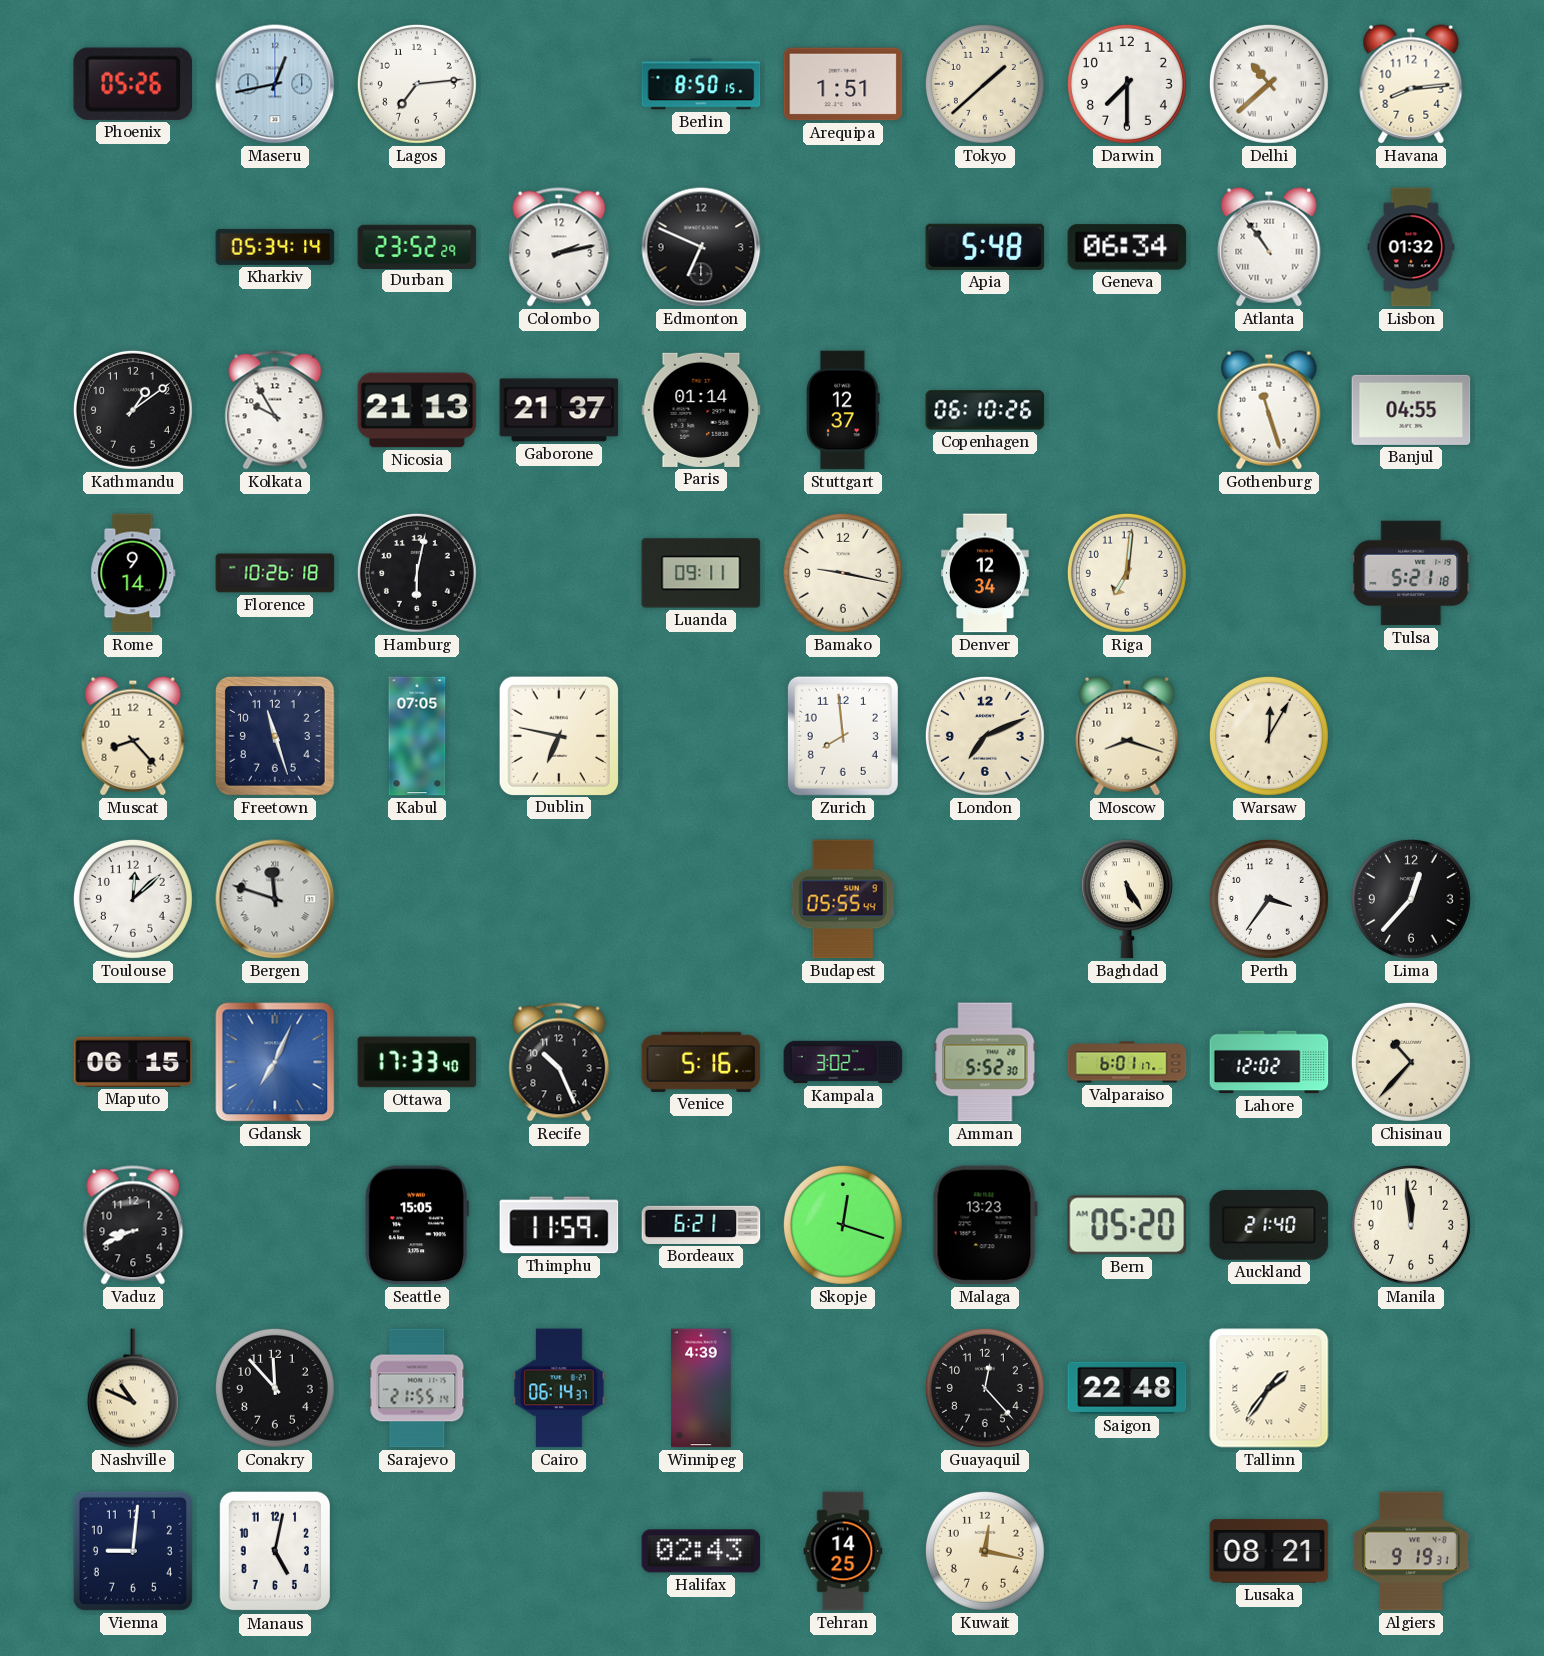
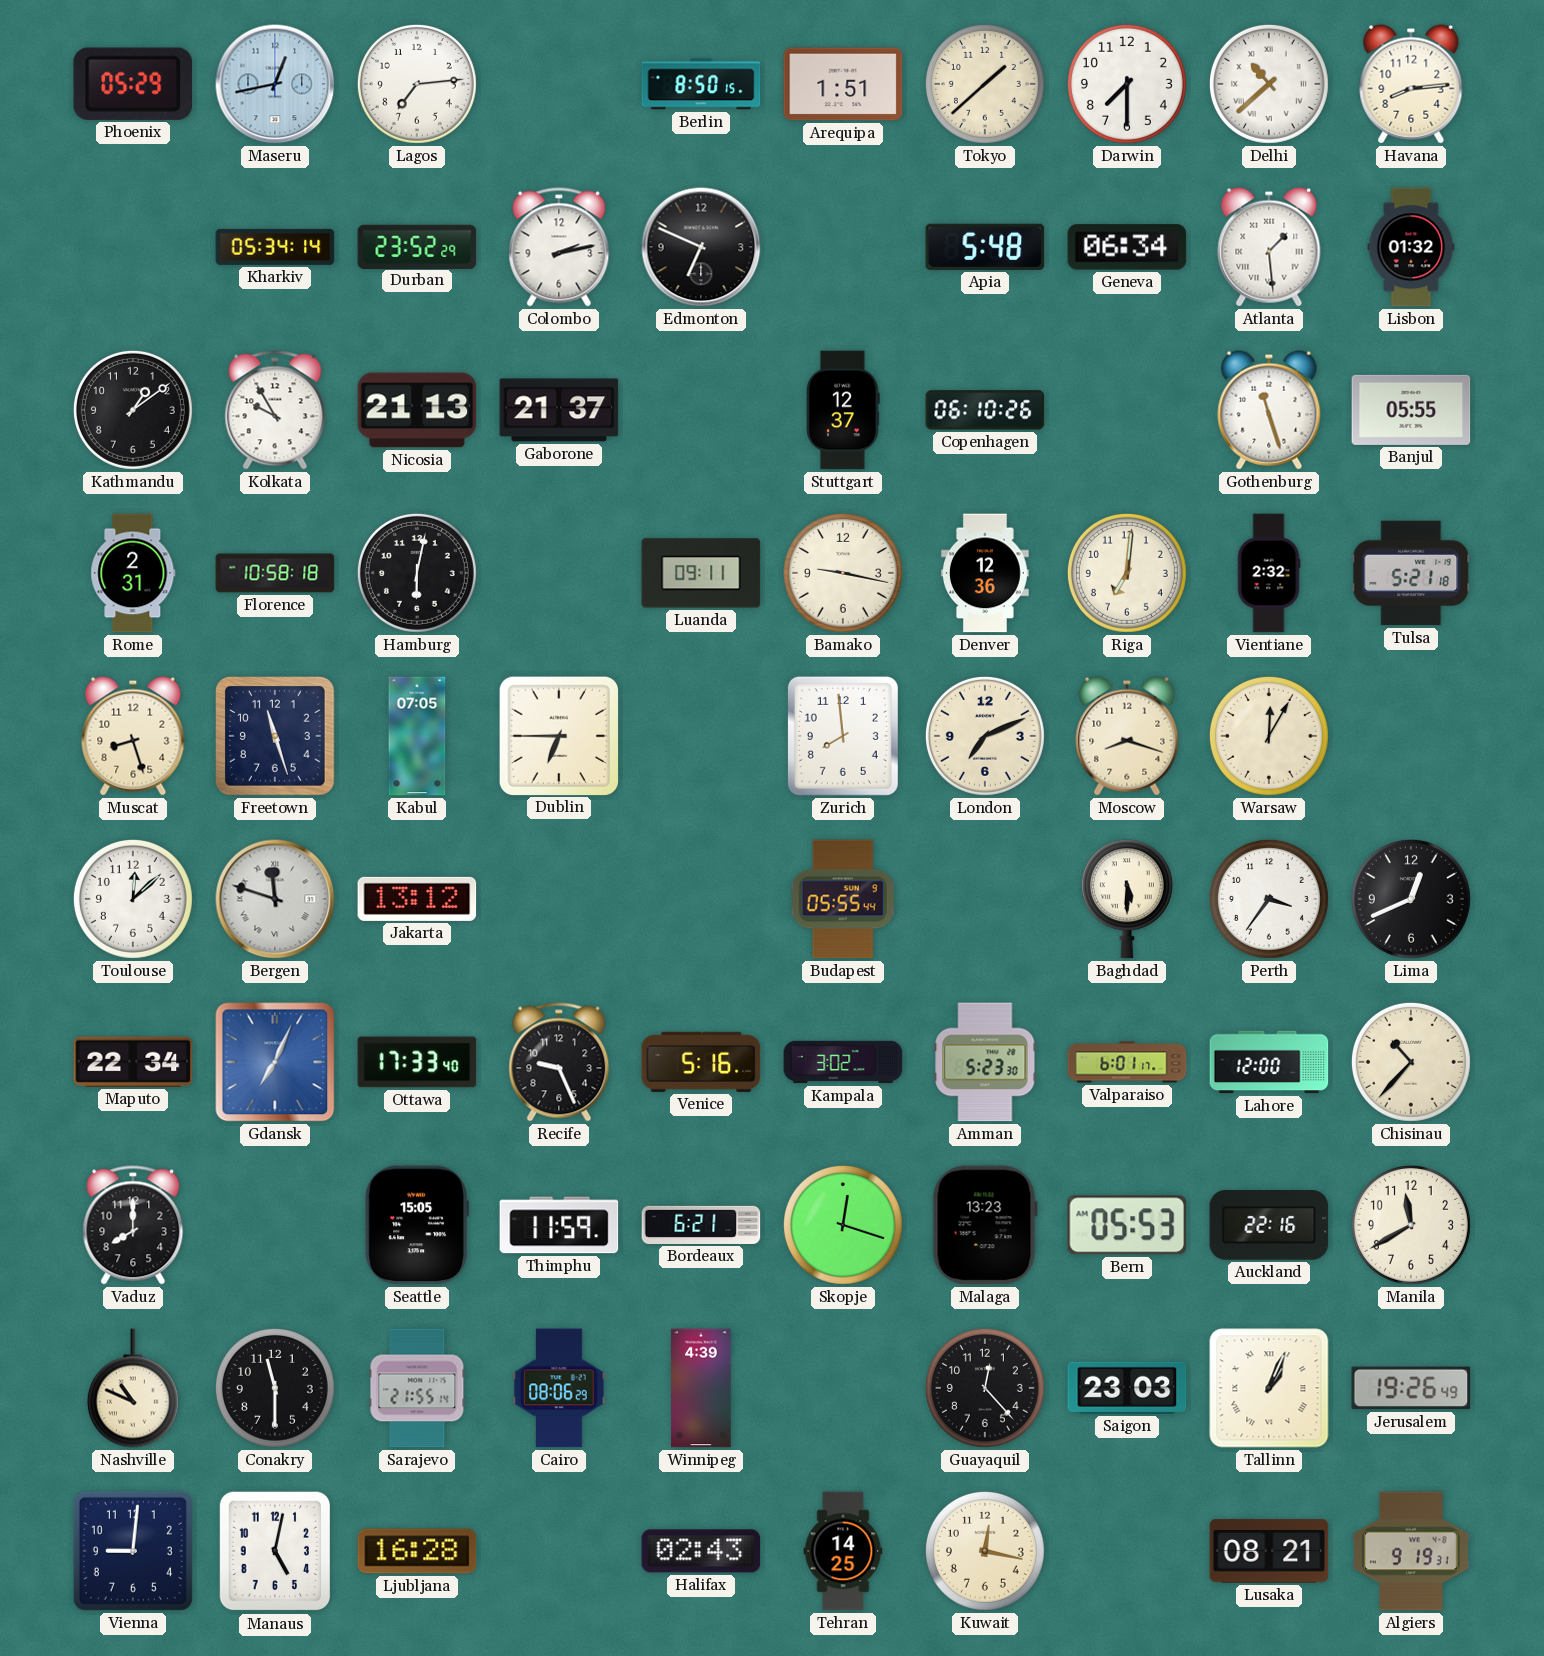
Phoenix: 05:26 -> 05:29
Atlanta: 10:54 -> 1:29
Paris: 01:14 -> none
Banjul: 04:55 -> 05:55
Rome: 9:14 -> 2:31
Florence: 10:26 -> 10:58
Denver: 12:34 -> 12:36
Vientiane: none -> 2:32
Muscat: 8:23 -> 8:27
Dublin: 6:47 -> 6:45
Jakarta: none -> 13:12
Baghdad: 5:25 -> 5:30
Lima: 12:37 -> 12:41
Maputo: 06:15 -> 22:34
Recife: 10:26 -> 9:26
Amman: 5:52 -> 5:23
Lahore: 12:02 -> 12:00
Vaduz: 8:41 -> 8:00
Bern: 05:20 -> 05:53
Auckland: 21:40 -> 22:16
Manila: 11:59 -> 11:40
Conakry: 11:53 -> 11:30
Cairo: 06:14 -> 08:06
Saigon: 22:48 -> 23:03
Tallinn: 1:36 -> 1:04
Jerusalem: none -> 19:26
Ljubljana: none -> 16:28
